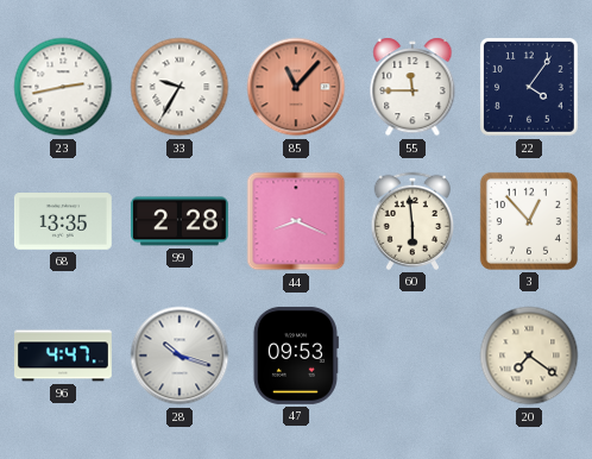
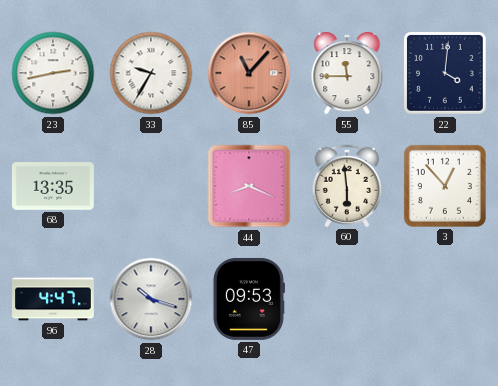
22: 4:06 -> 4:01
99: 2:28 -> none
20: 7:21 -> none
